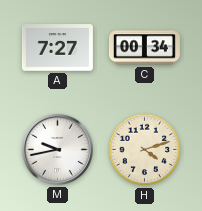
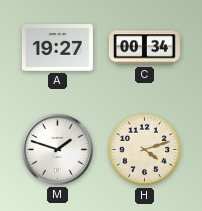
A: 7:27 -> 19:27
M: 9:43 -> 1:48
